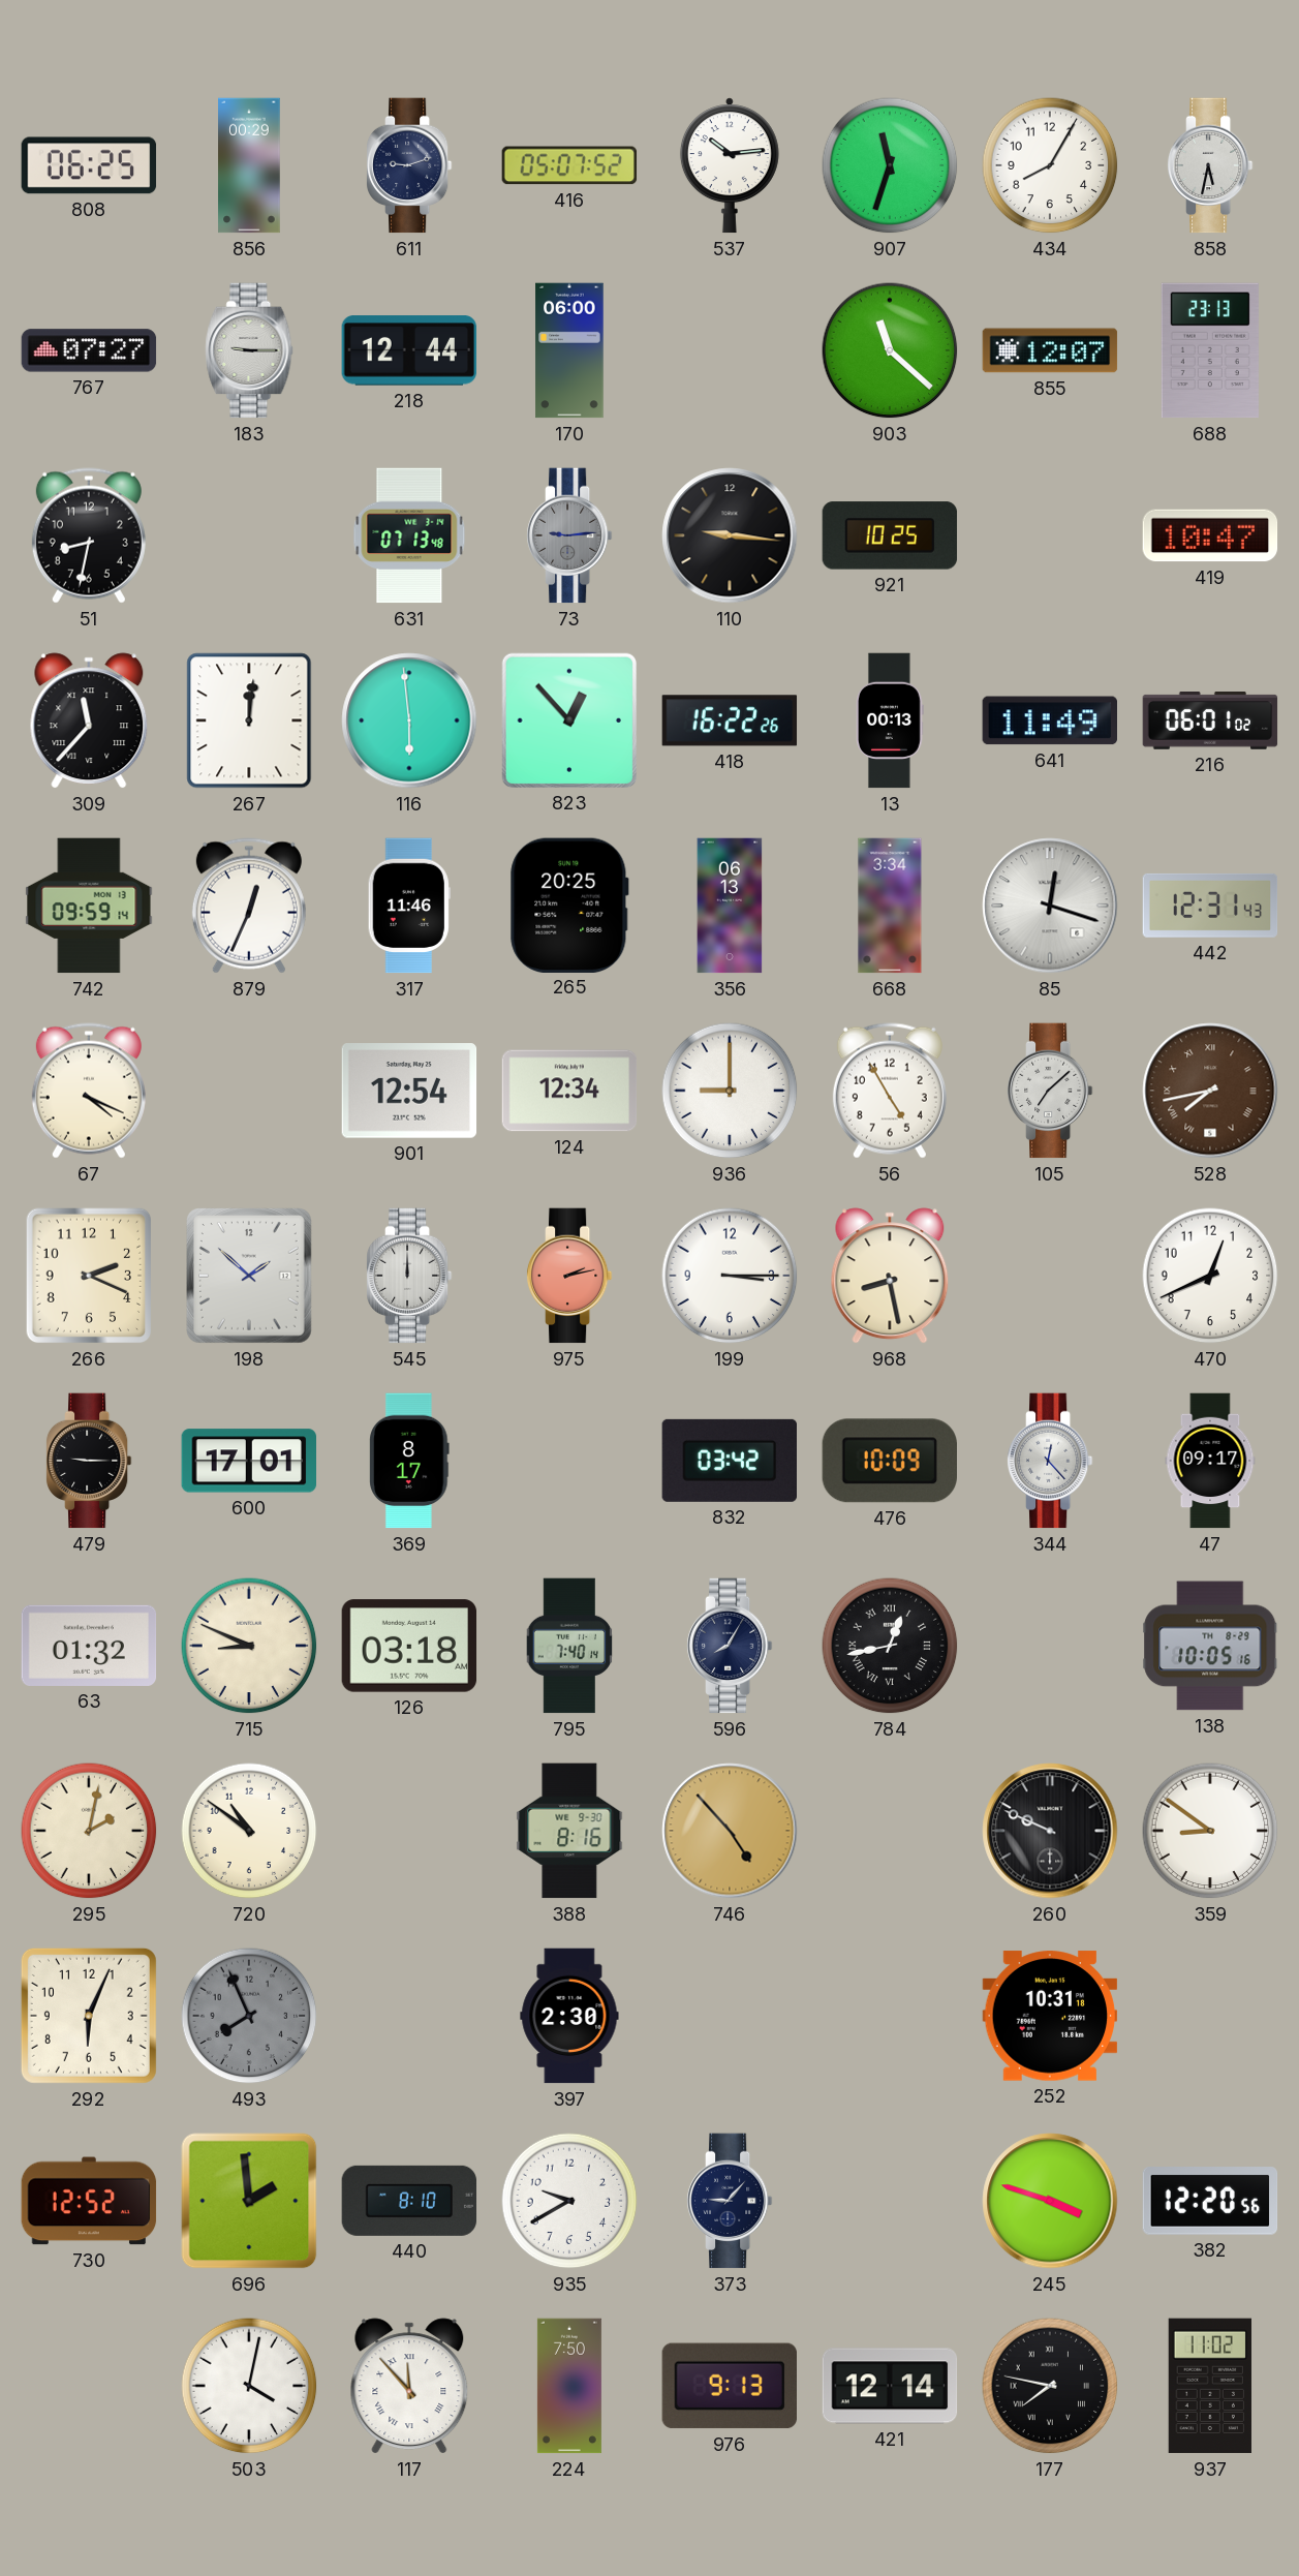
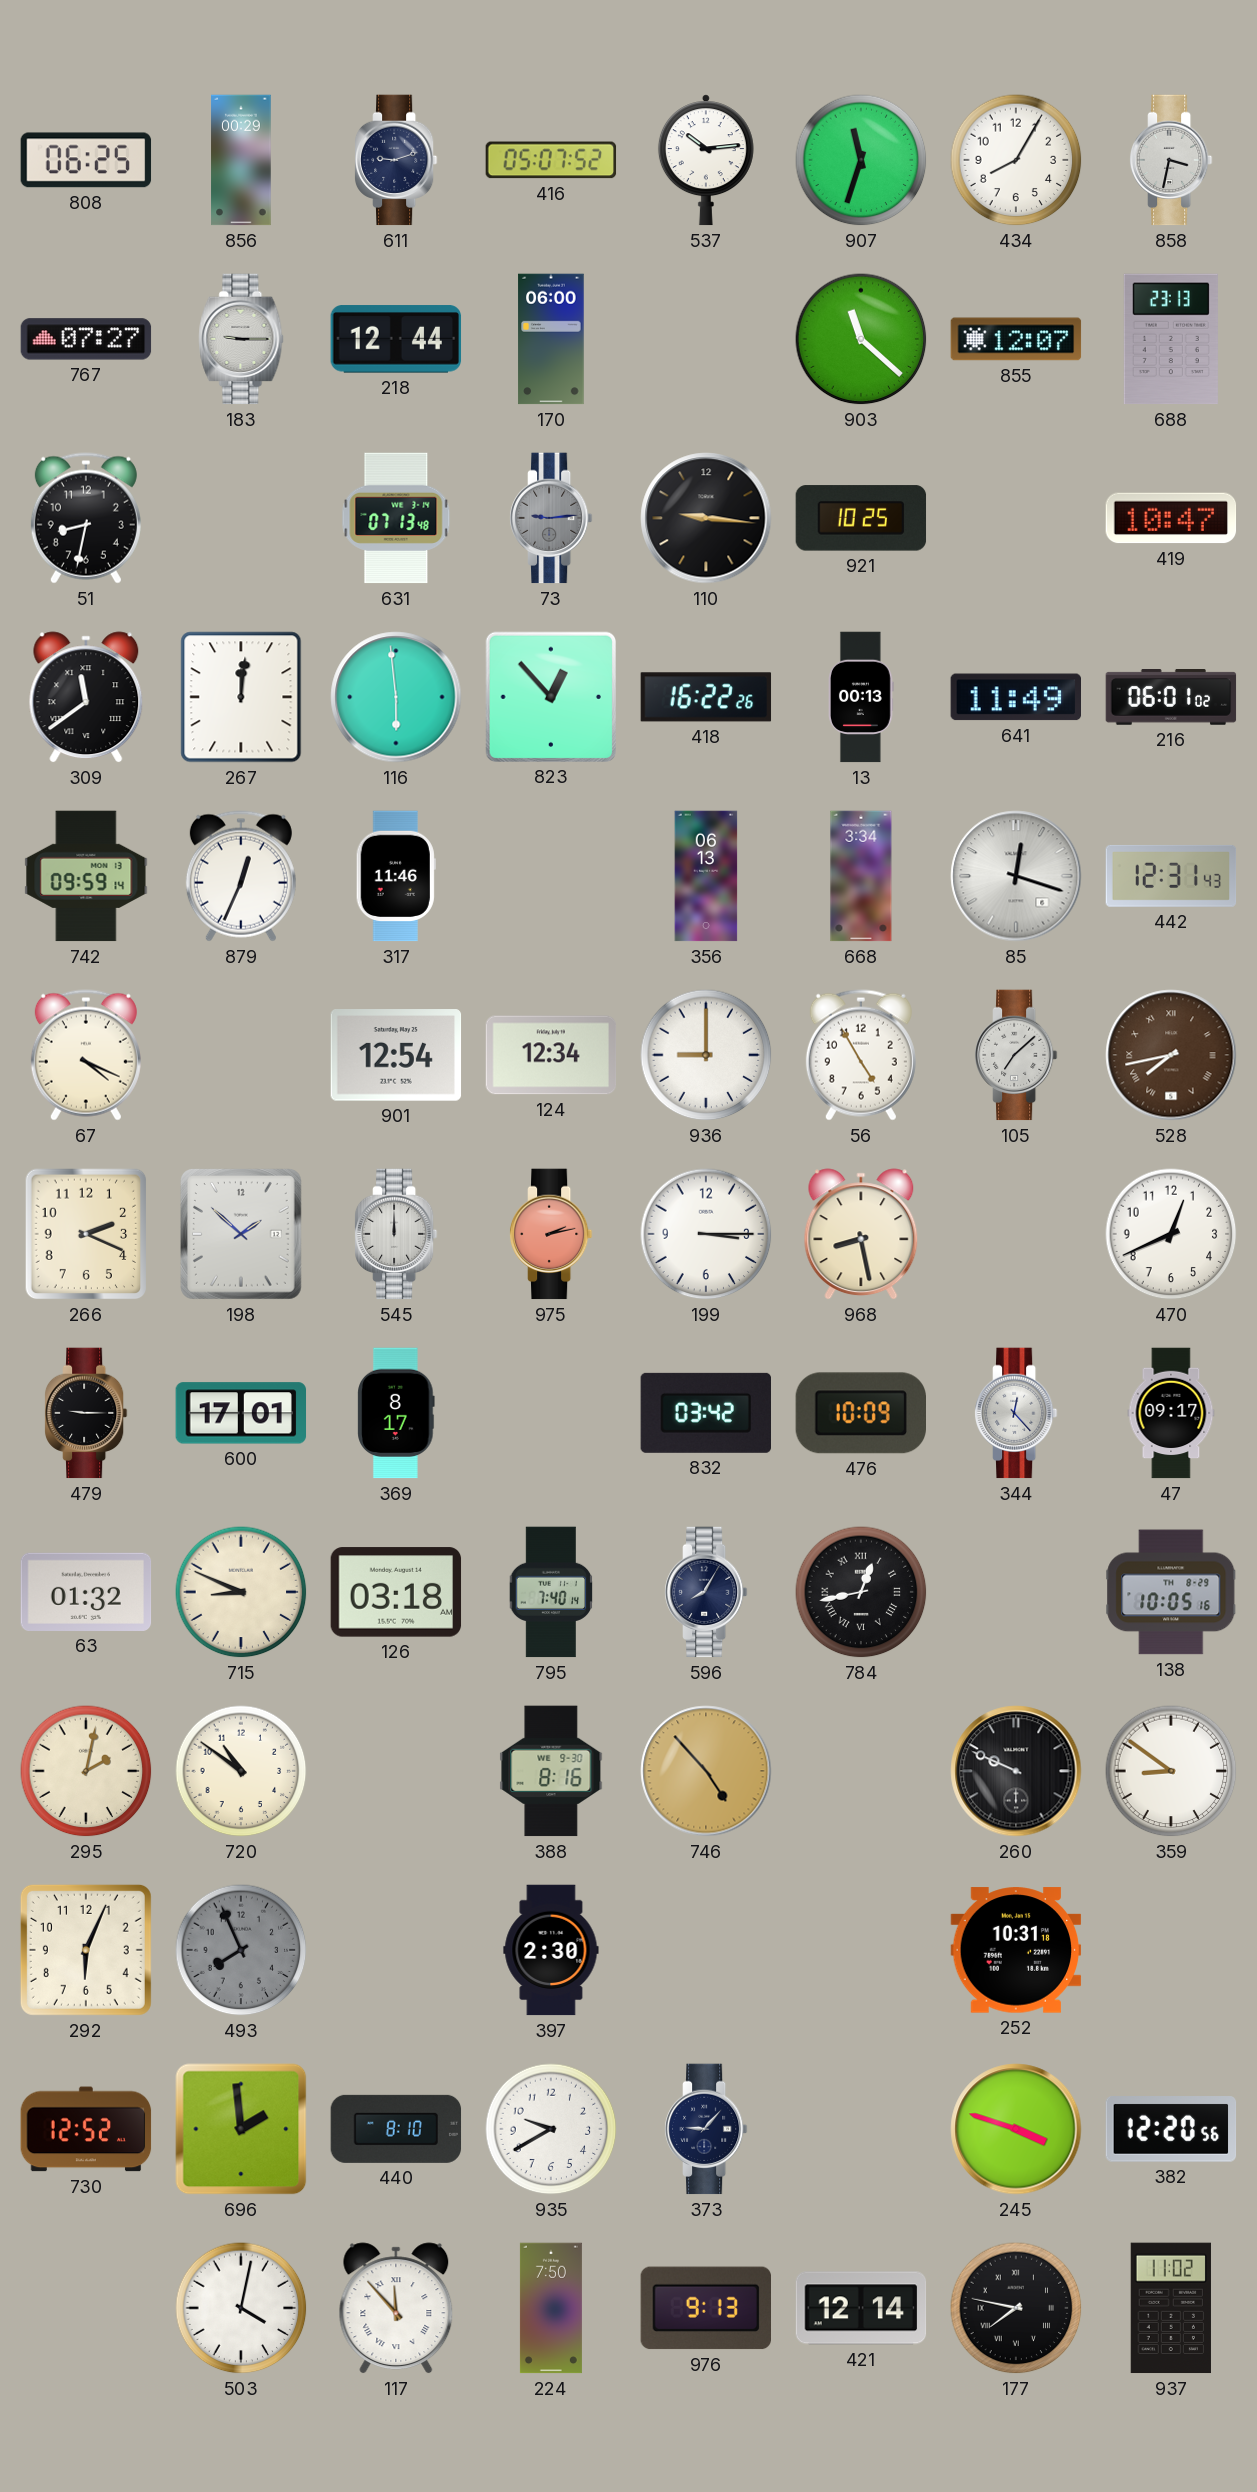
858: 5:32 -> 3:32
309: 11:37 -> 11:39
265: 20:25 -> none
